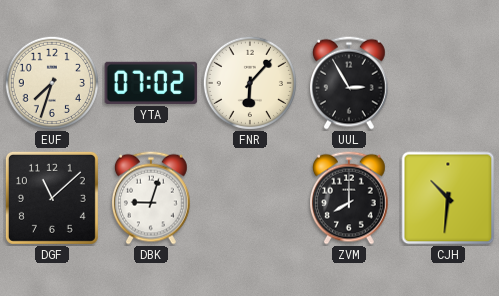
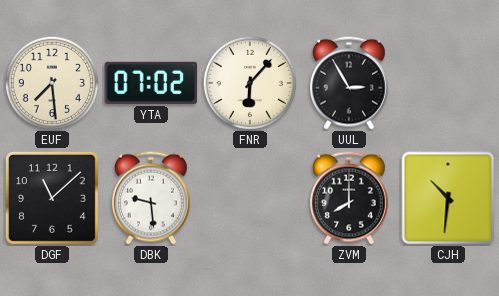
EUF: 7:33 -> 7:29
DBK: 9:03 -> 9:29
